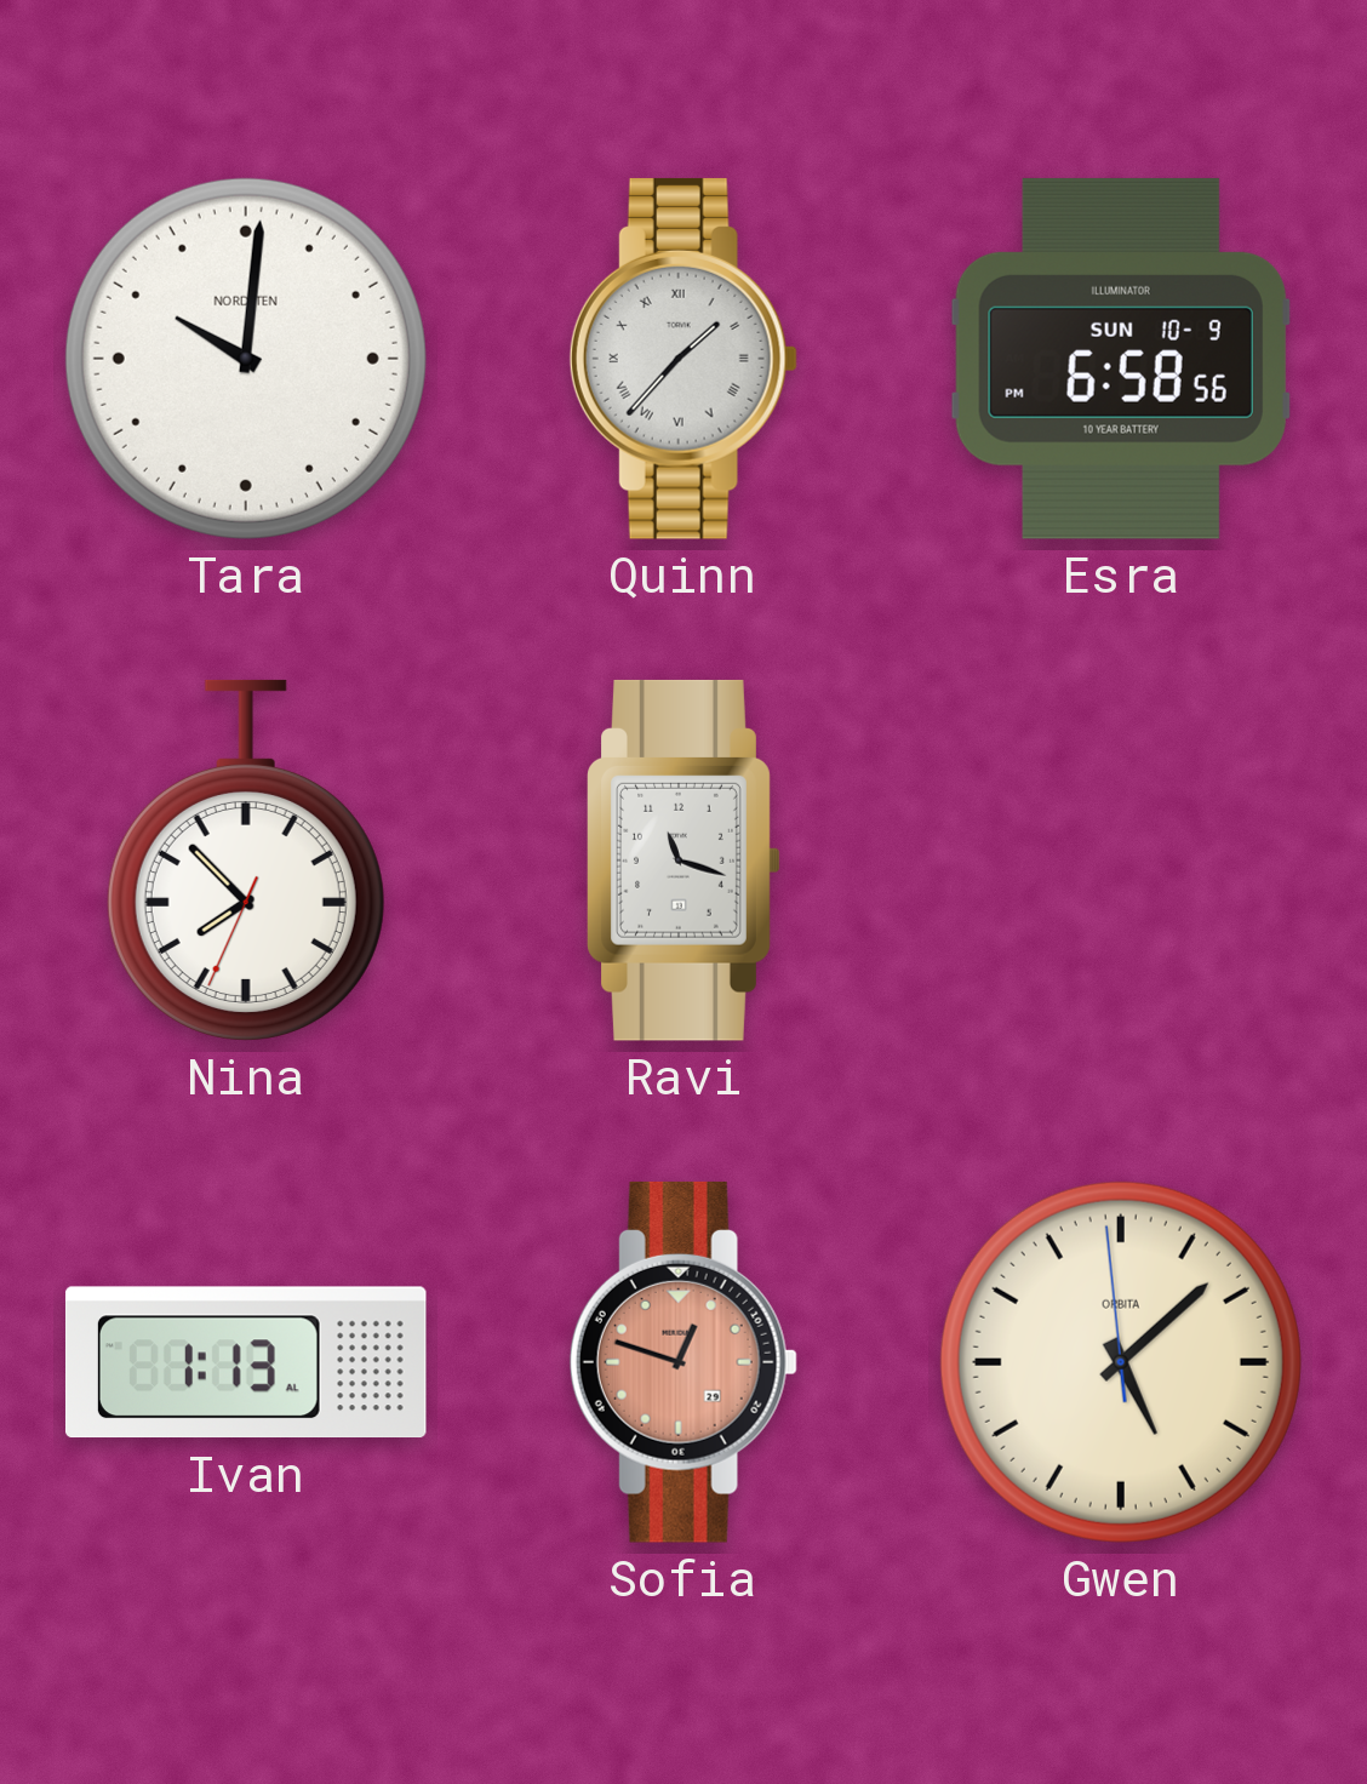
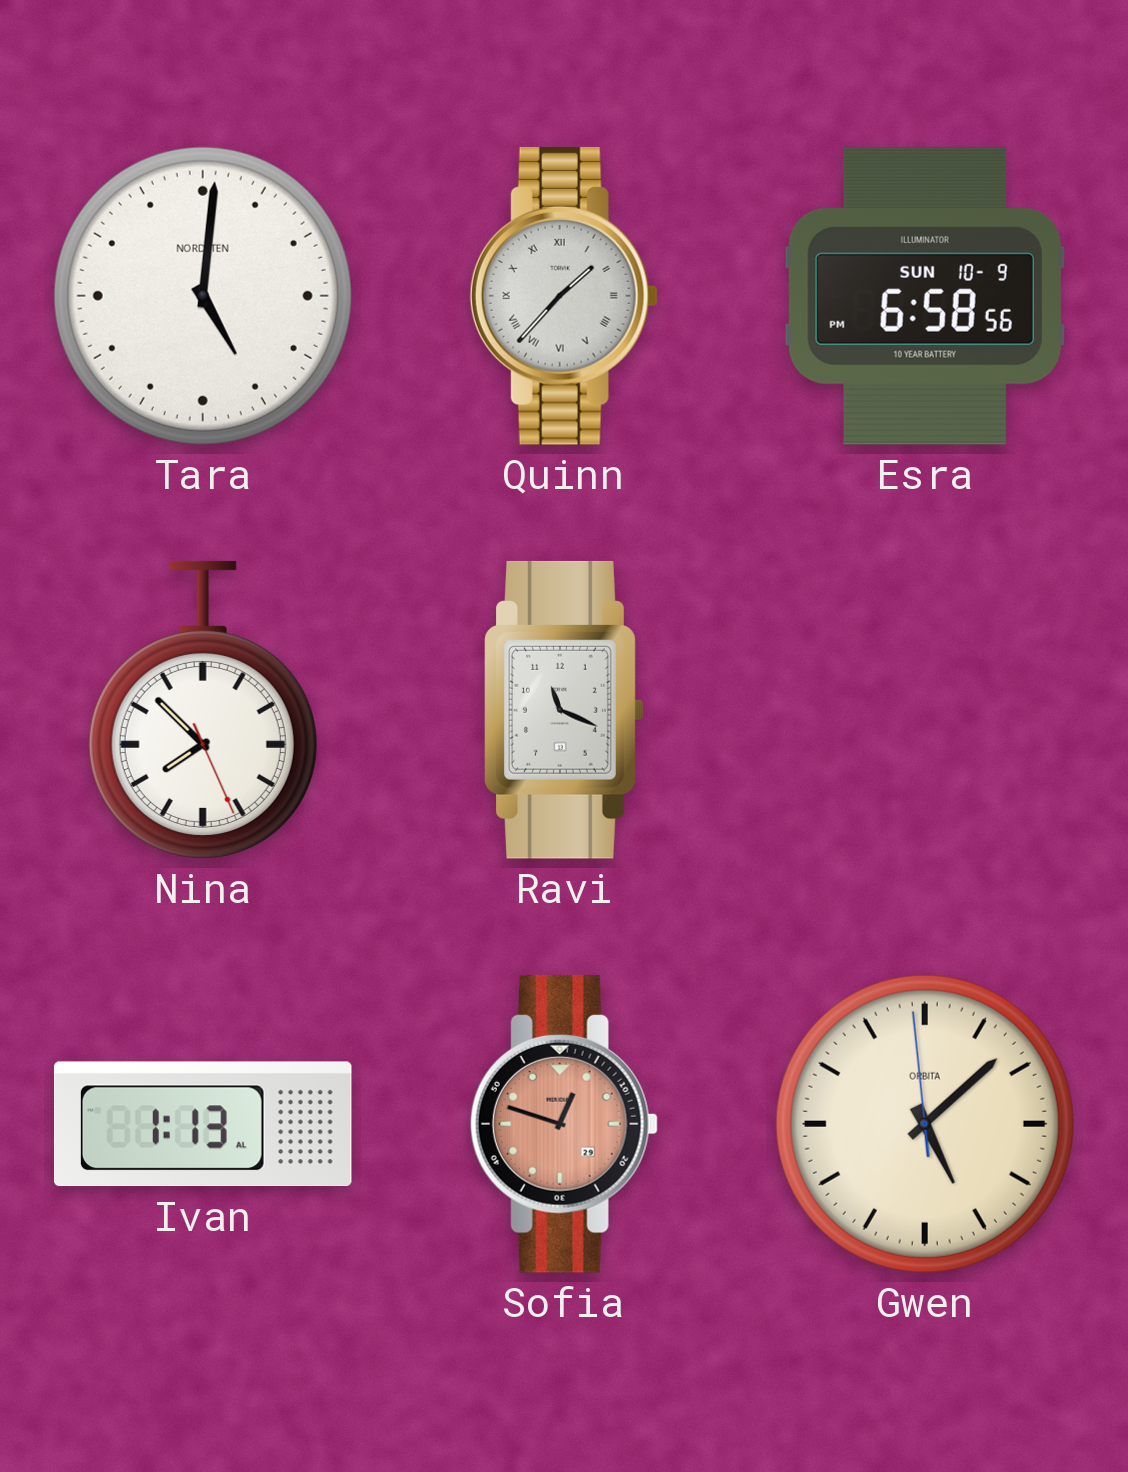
Tara: 10:01 -> 5:01
Nina: 7:52:34 -> 7:52:26
Ravi: 11:18 -> 11:19
